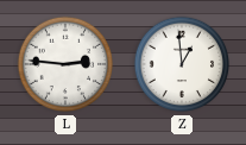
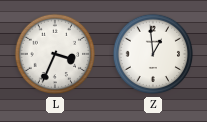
L: 2:46 -> 3:34
